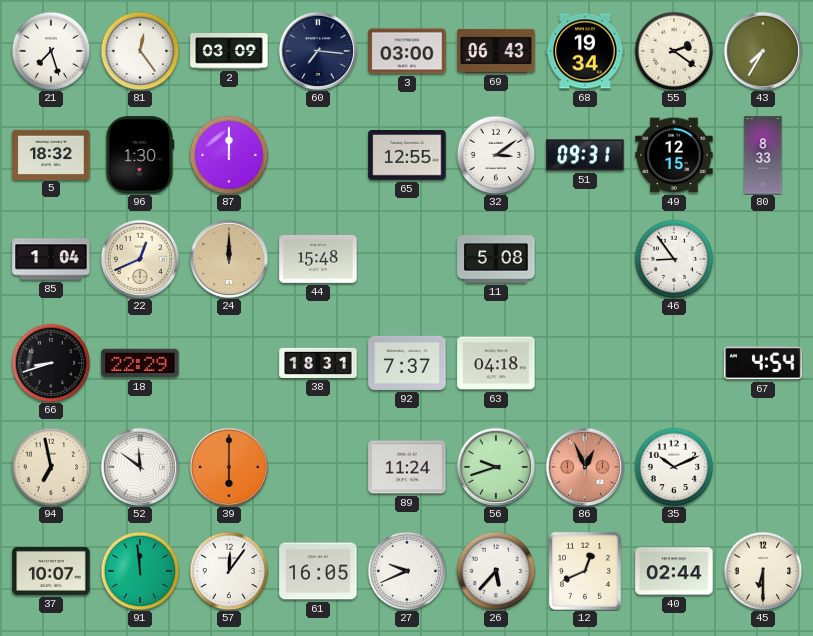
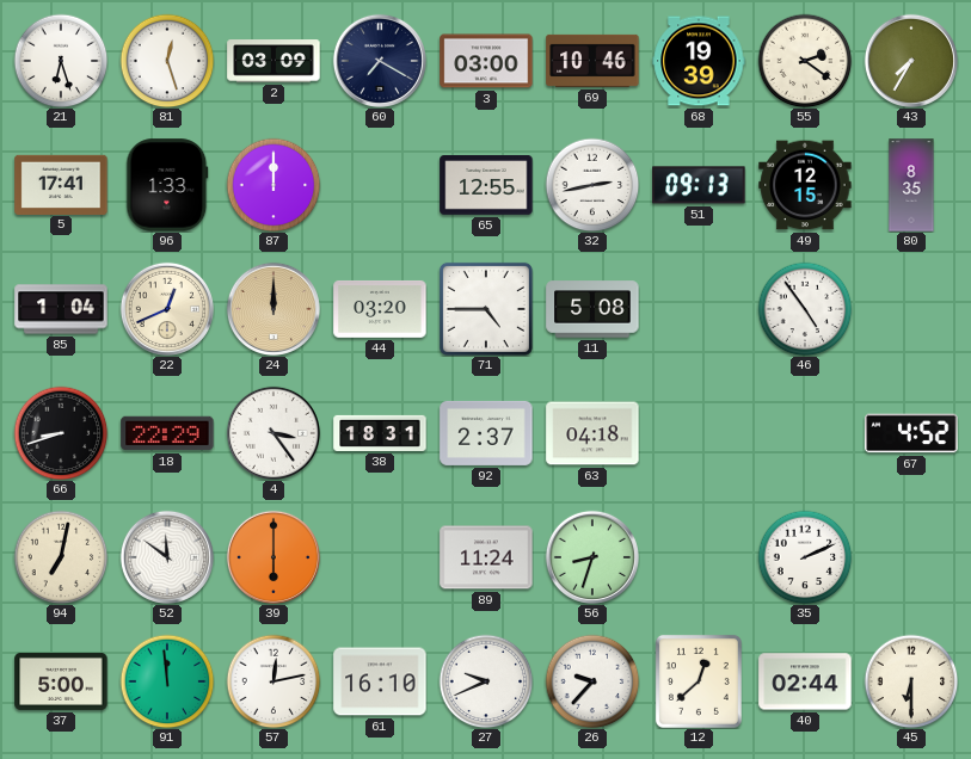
21: 7:27 -> 6:27
81: 12:24 -> 12:27
60: 7:16 -> 7:20
69: 06:43 -> 10:46
68: 19:34 -> 19:39
5: 18:32 -> 17:41
96: 1:30 -> 1:33
32: 3:09 -> 2:43
51: 09:31 -> 09:13
80: 8:33 -> 8:35
44: 15:48 -> 03:20
71: none -> 4:45
46: 8:54 -> 4:54
4: none -> 3:24
92: 7:37 -> 2:37
67: 4:54 -> 4:52
94: 6:58 -> 7:02
56: 9:42 -> 8:33
86: 12:56 -> none
35: 10:11 -> 2:11
37: 10:07 -> 5:00
57: 12:06 -> 12:13
61: 16:05 -> 16:10
26: 5:37 -> 9:37
12: 12:41 -> 12:38
